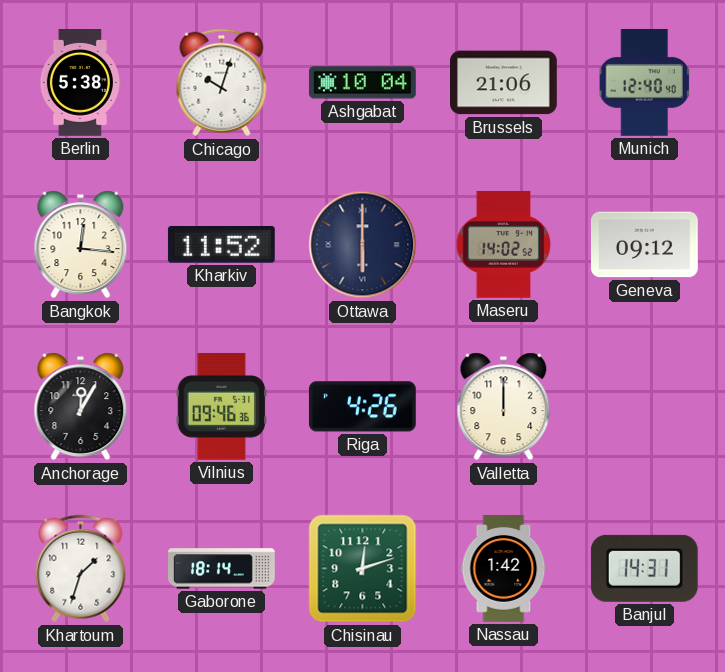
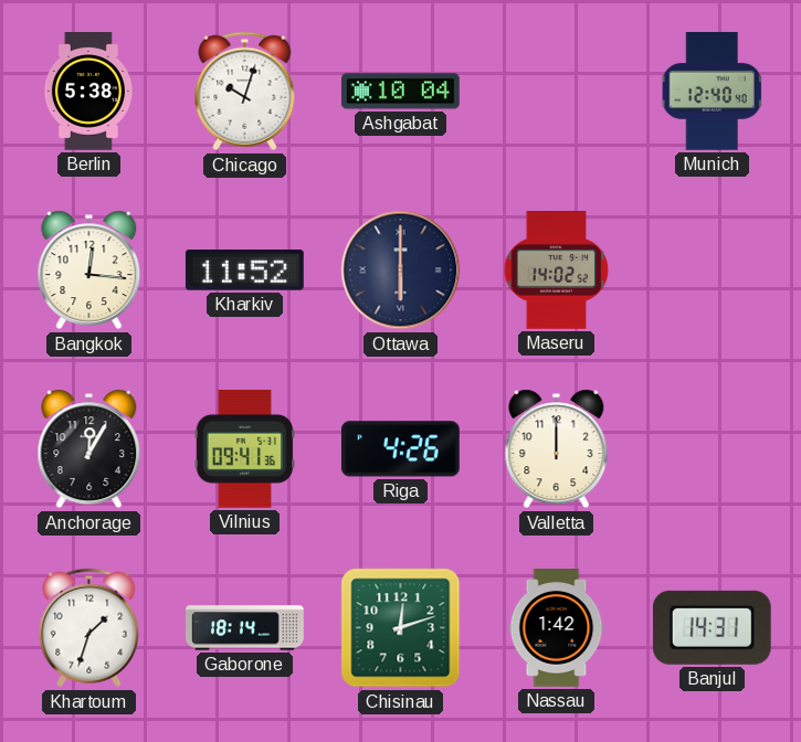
Brussels: 21:06 -> none
Geneva: 09:12 -> none
Vilnius: 09:46 -> 09:41
